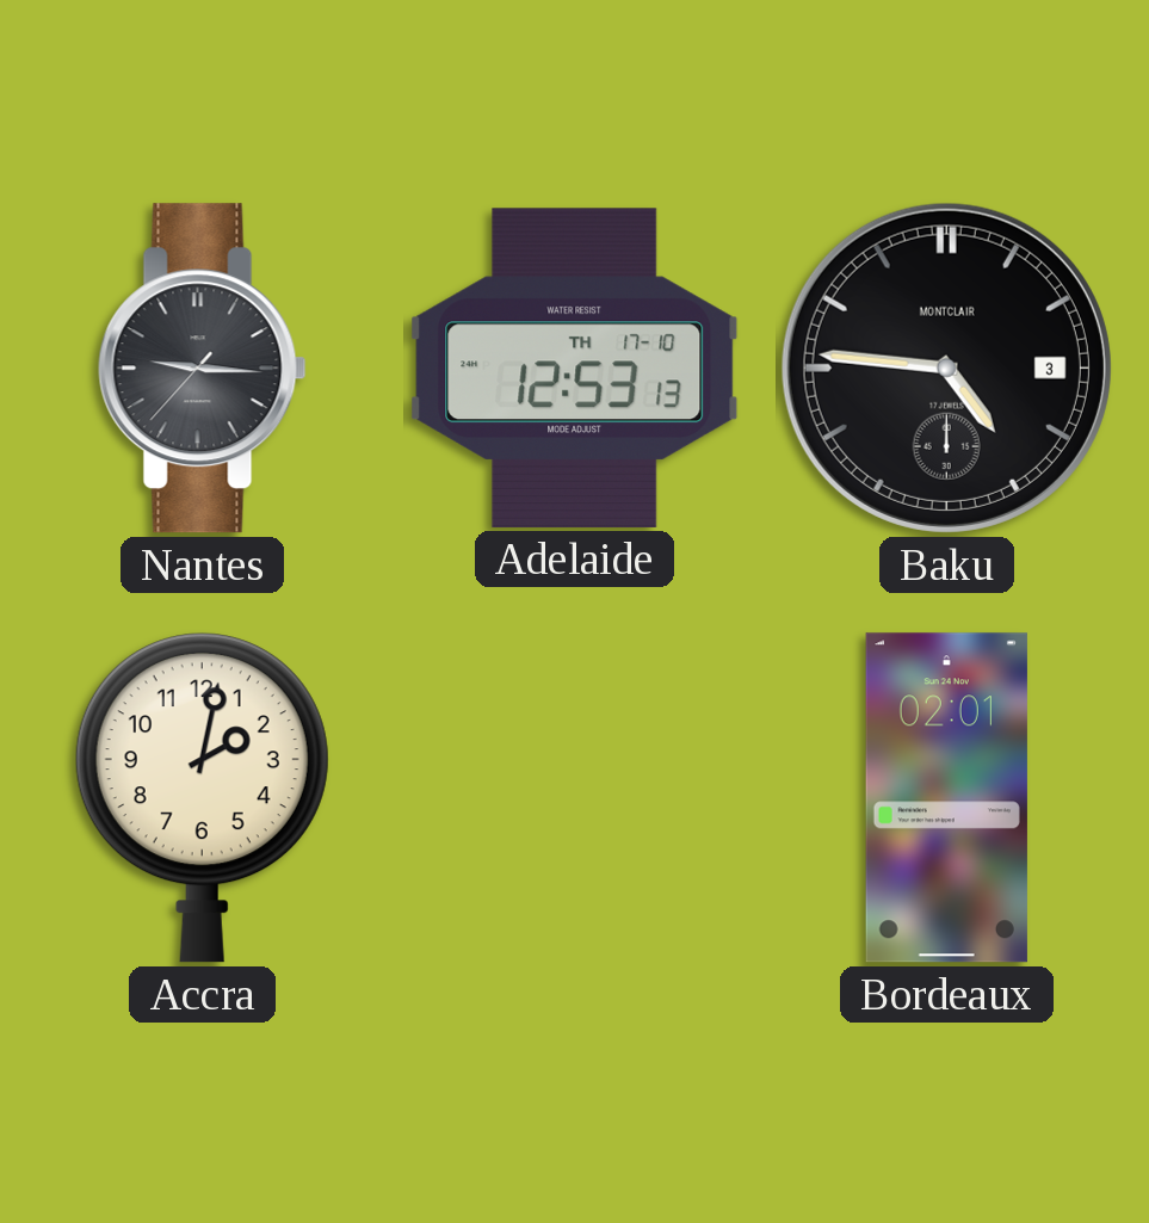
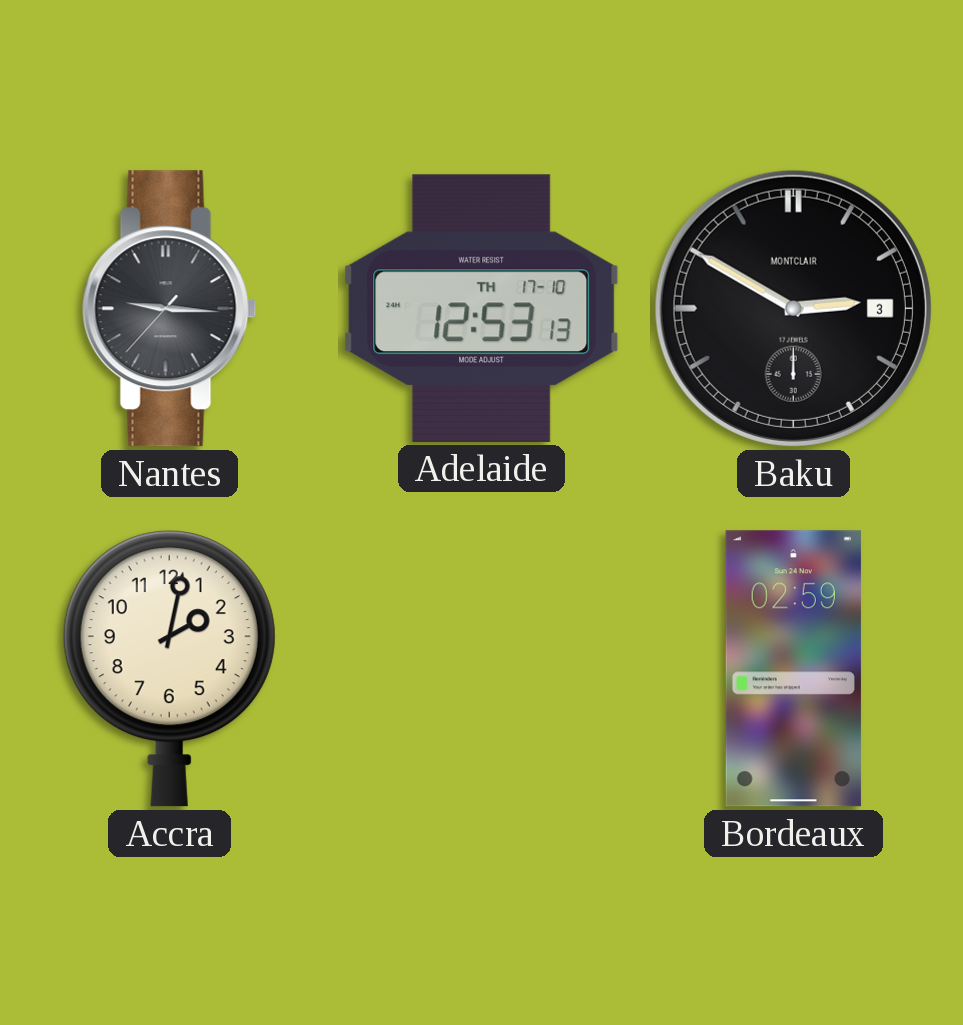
Baku: 4:46 -> 2:50
Bordeaux: 02:01 -> 02:59
